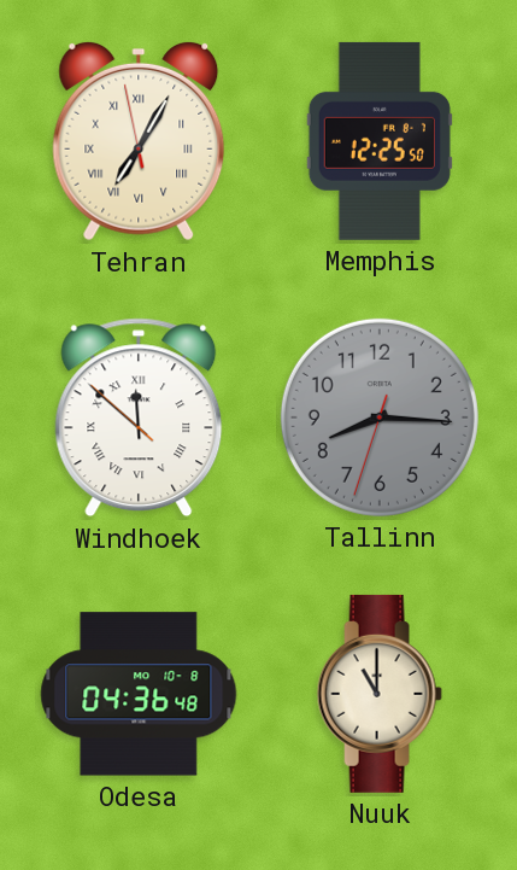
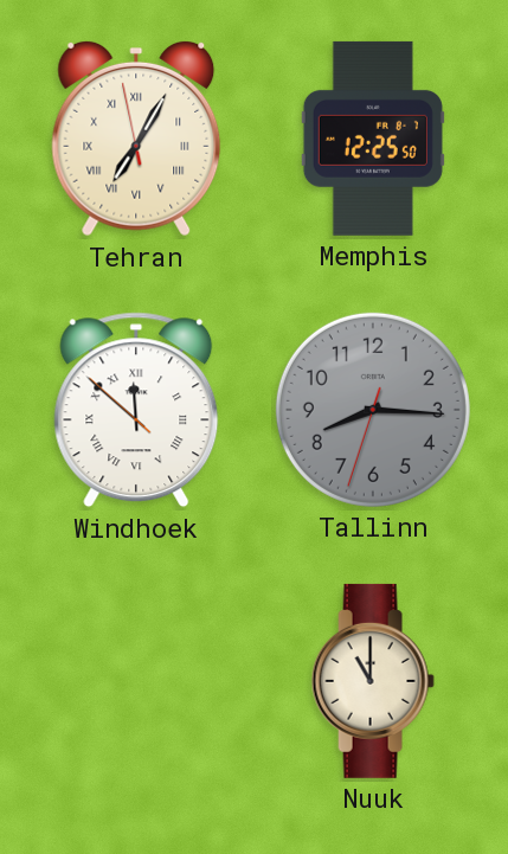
Odesa: 04:36 -> none
